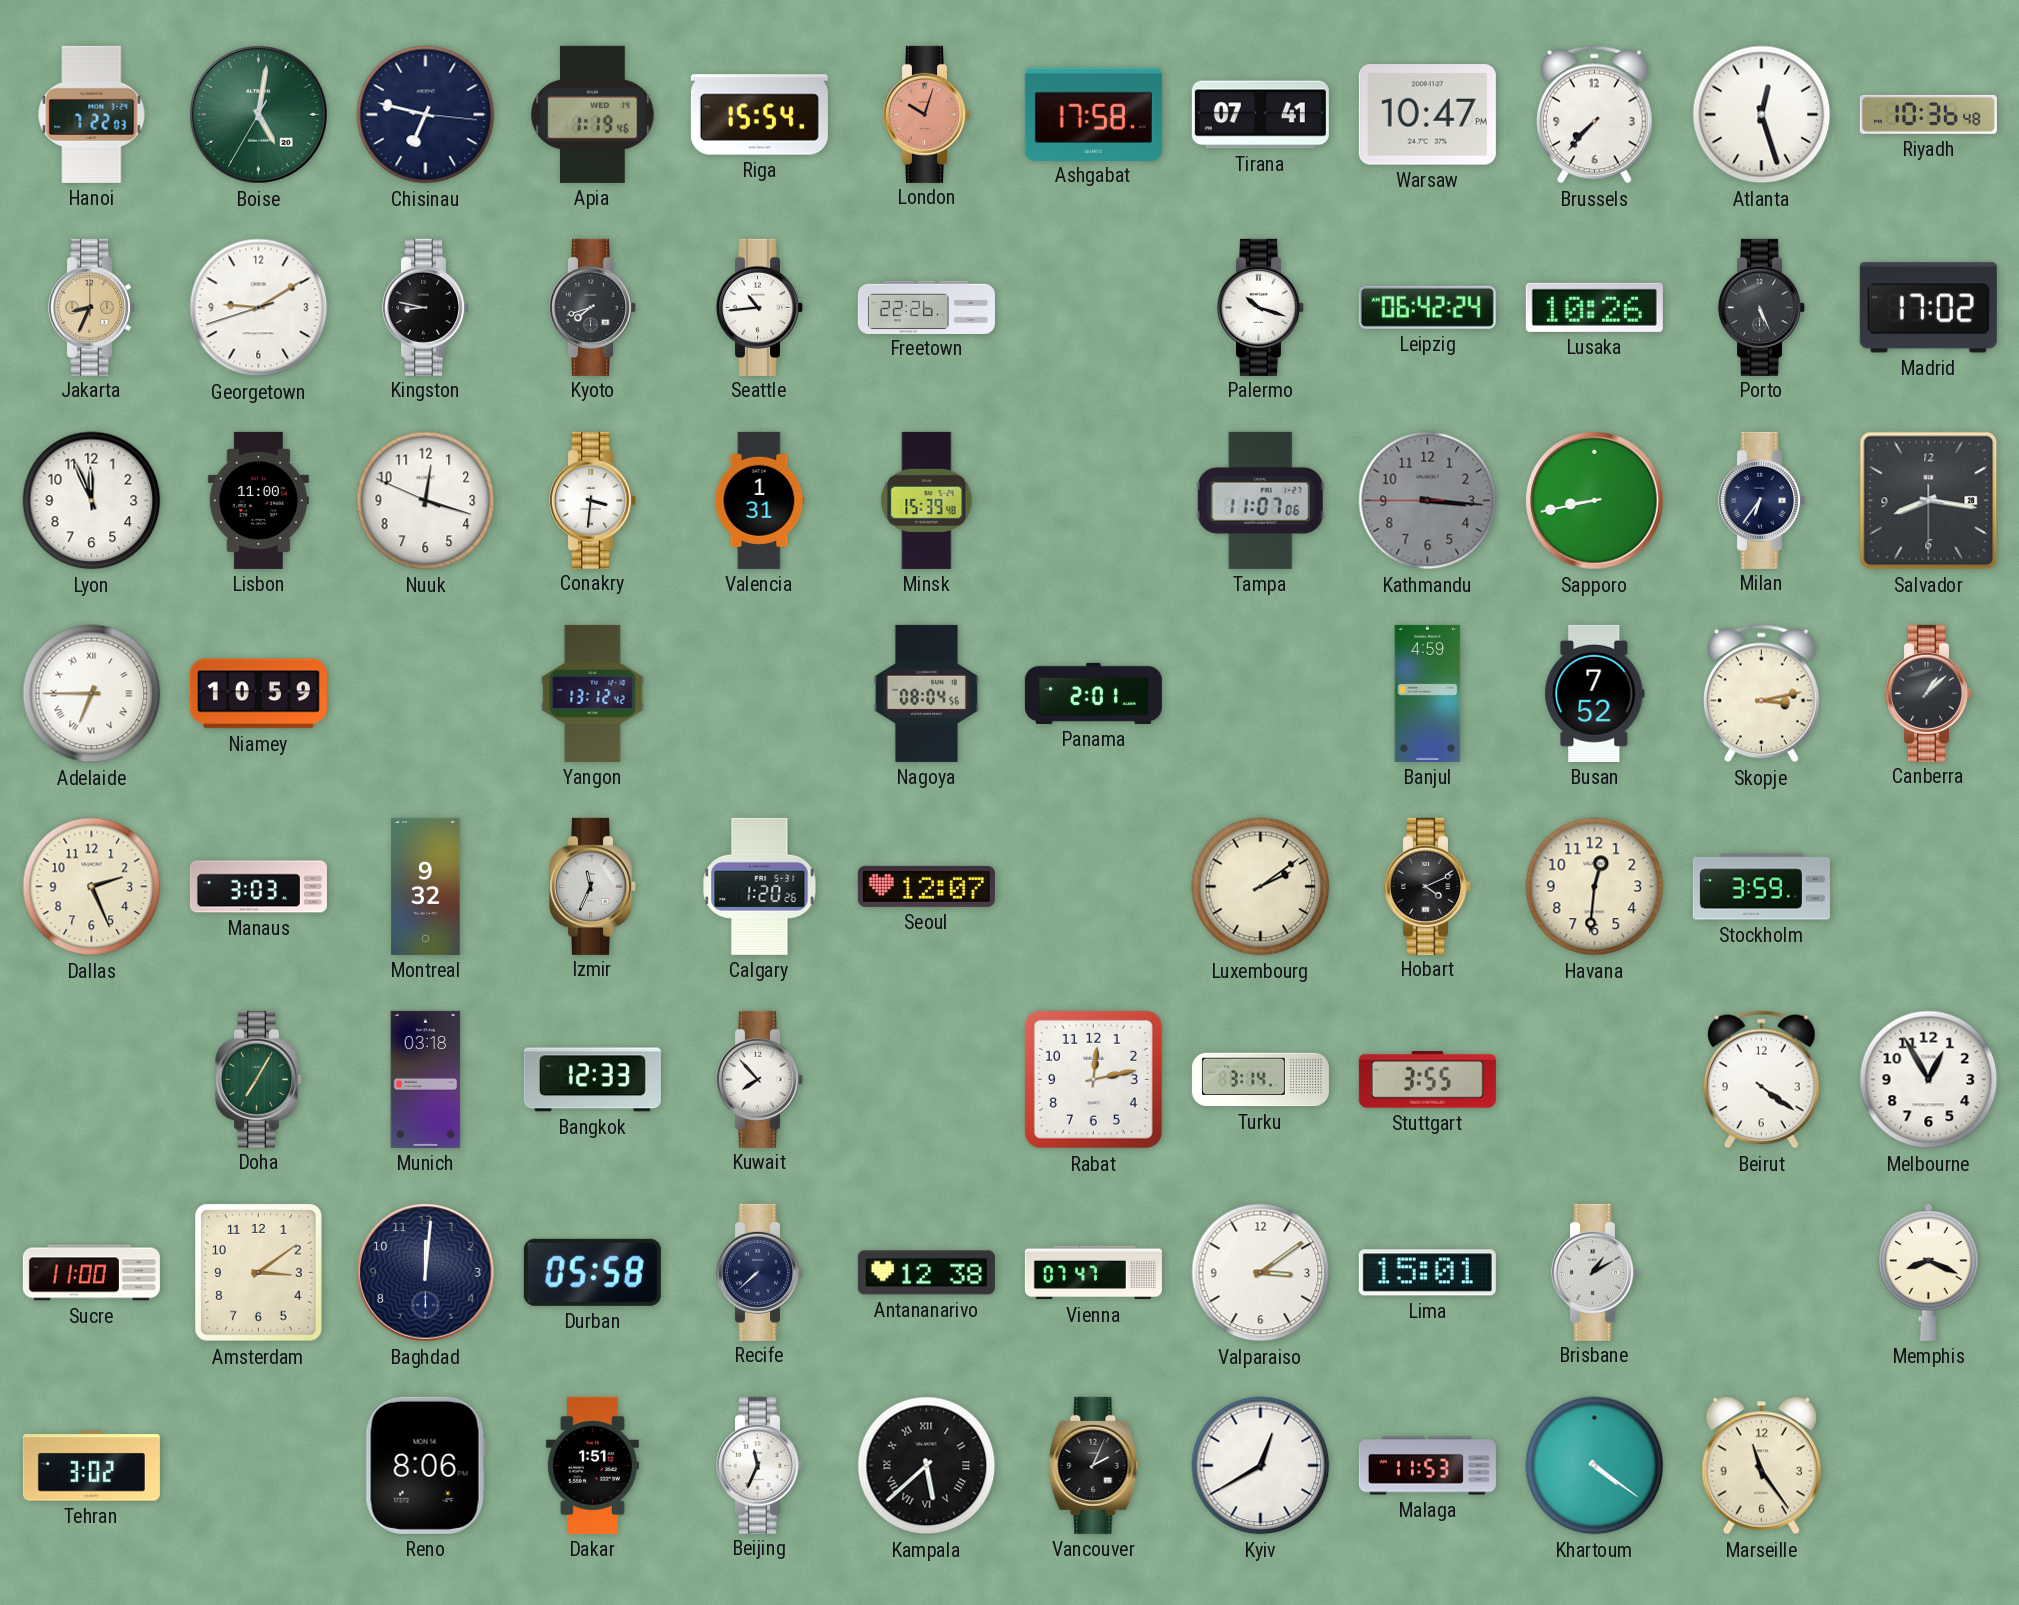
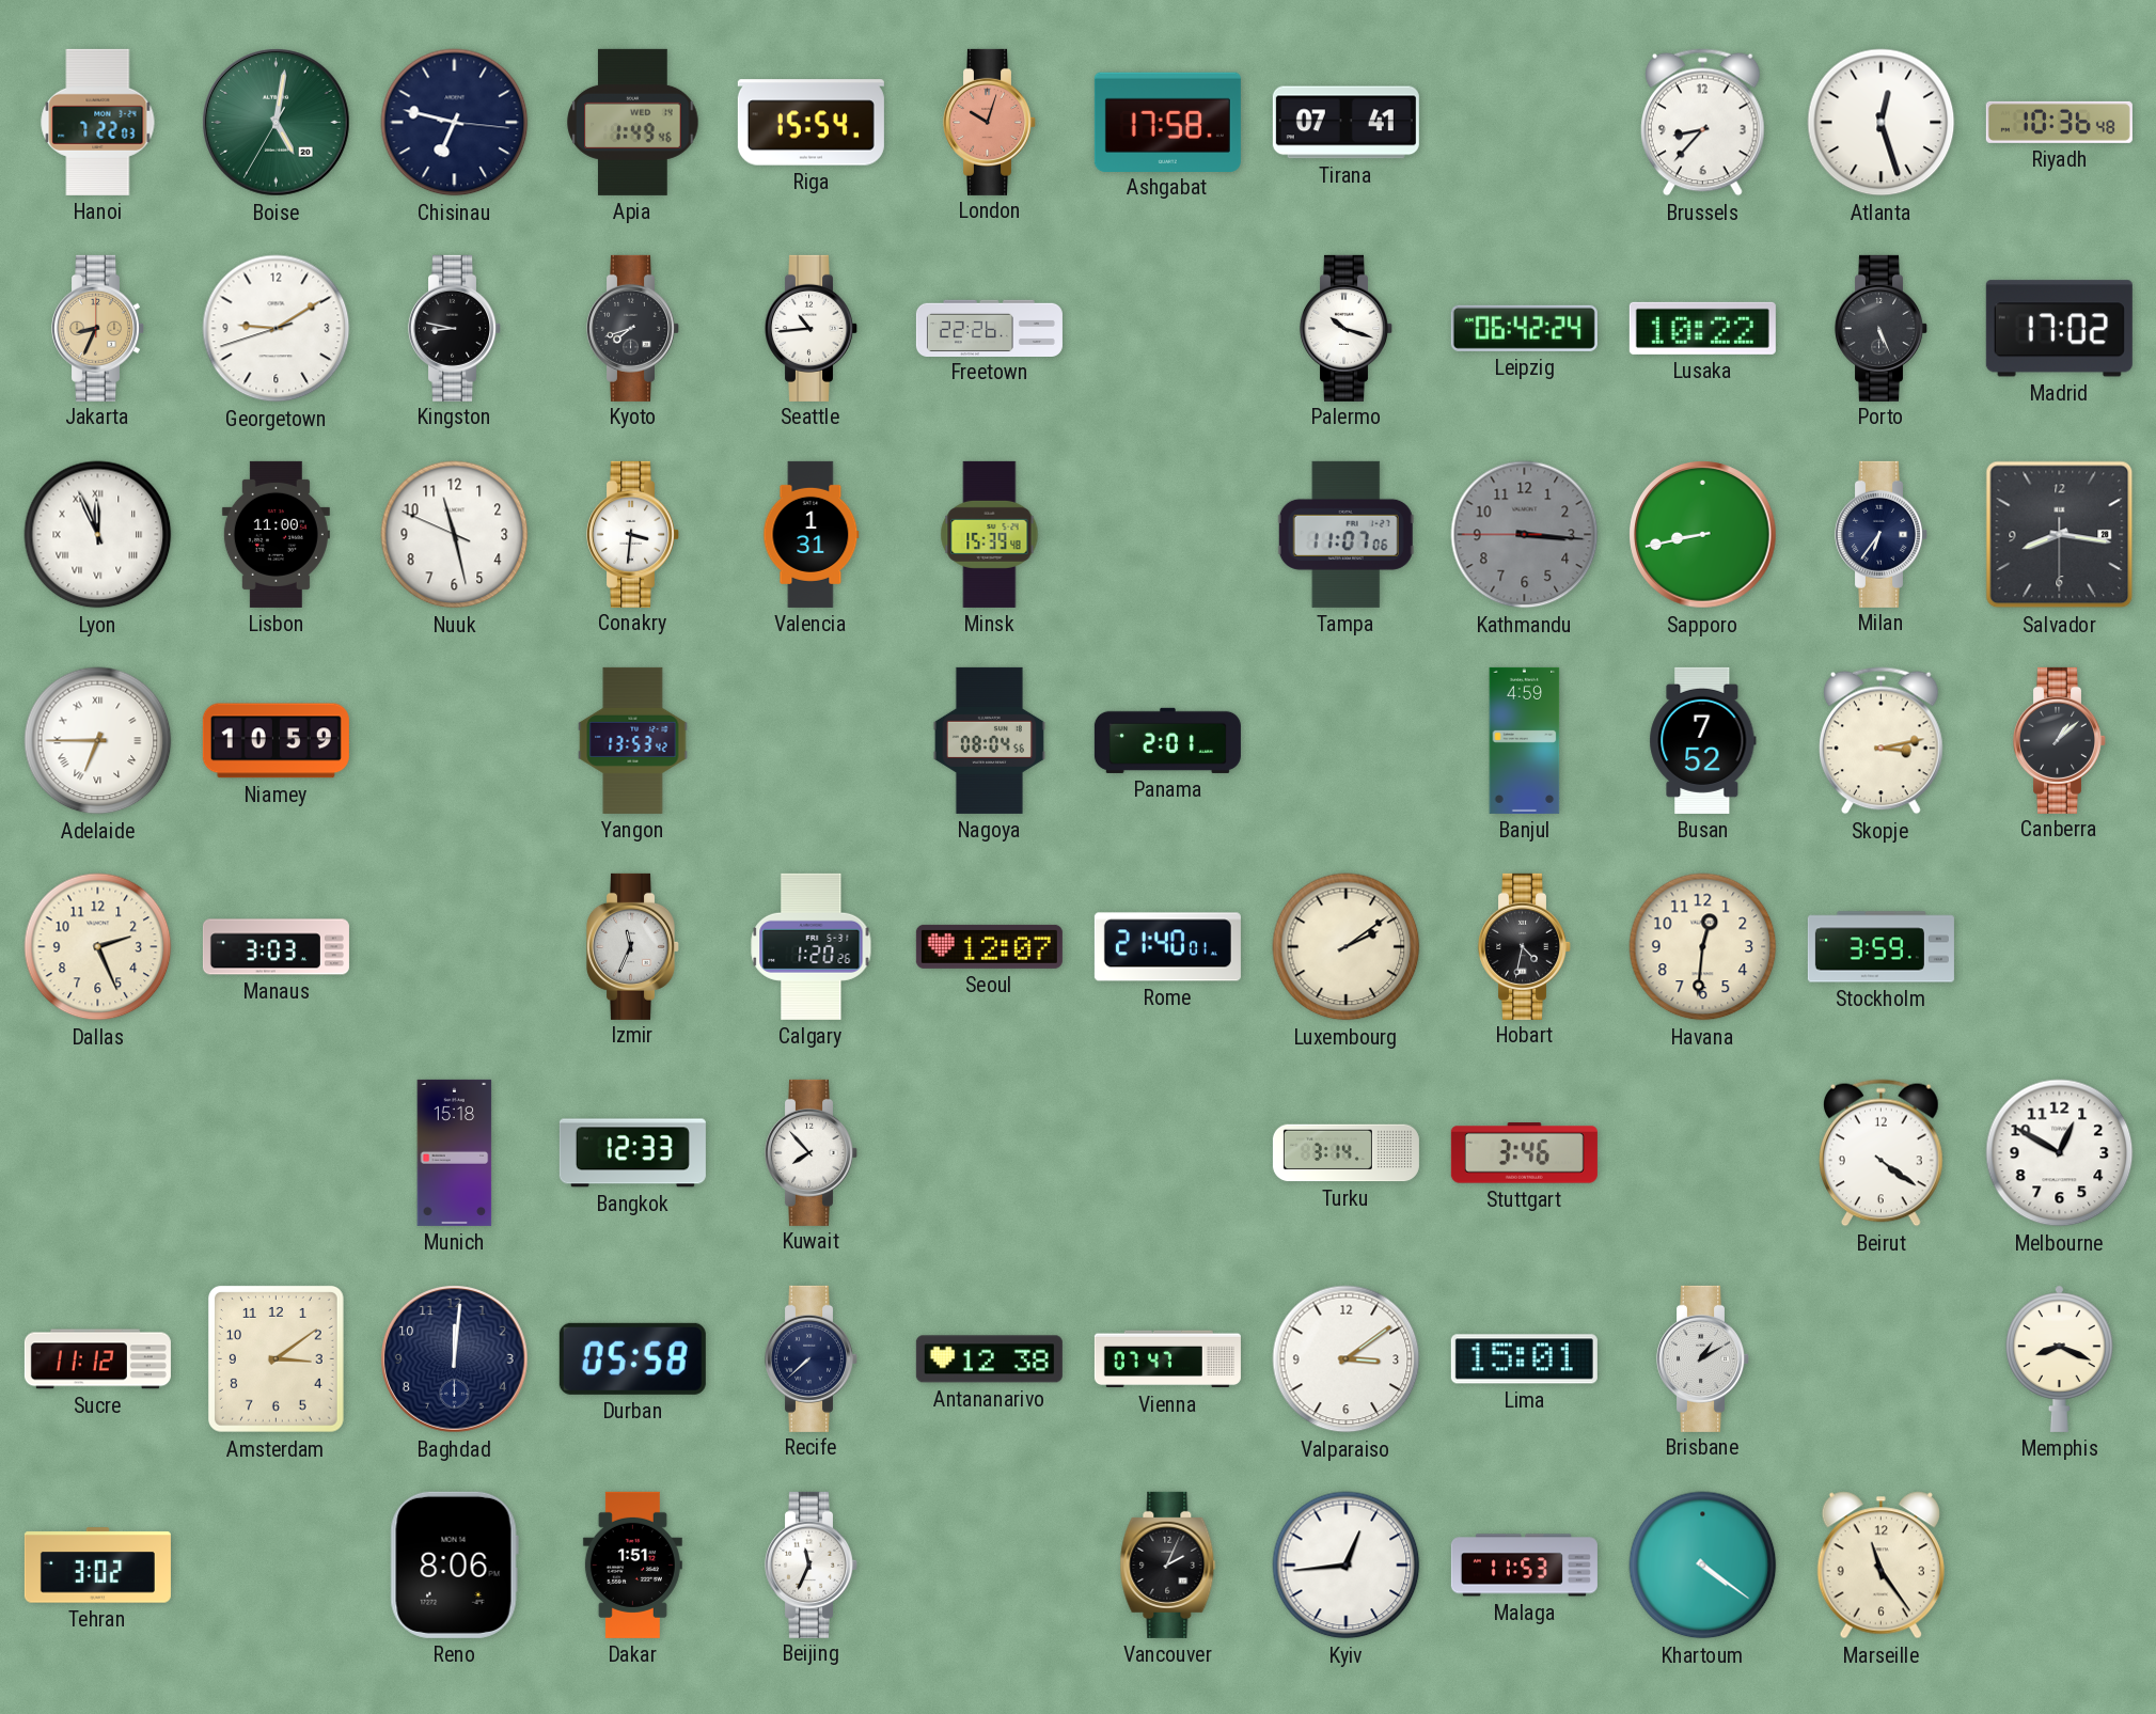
Apia: 1:19 -> 1:49
Warsaw: 10:47 -> none
Brussels: 7:37 -> 8:37
Lusaka: 10:26 -> 10:22
Lyon numerals: Arabic -> Roman
Nuuk: 12:17 -> 11:27
Yangon: 13:12 -> 13:53
Montreal: 9:32 -> none
Rome: none -> 21:40
Hobart: 4:11 -> 4:32
Doha: 7:05 -> none
Munich: 03:18 -> 15:18
Rabat: 12:13 -> none
Stuttgart: 3:55 -> 3:46
Melbourne: 12:55 -> 12:50
Sucre: 11:00 -> 11:12
Kampala: 5:38 -> none
Kyiv: 12:40 -> 12:44
